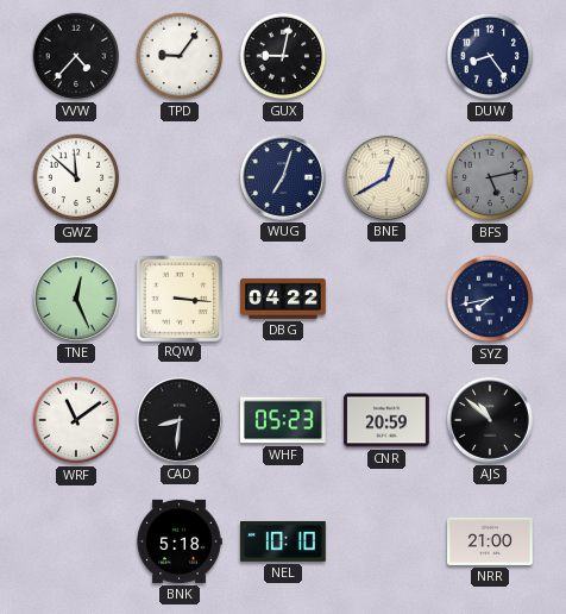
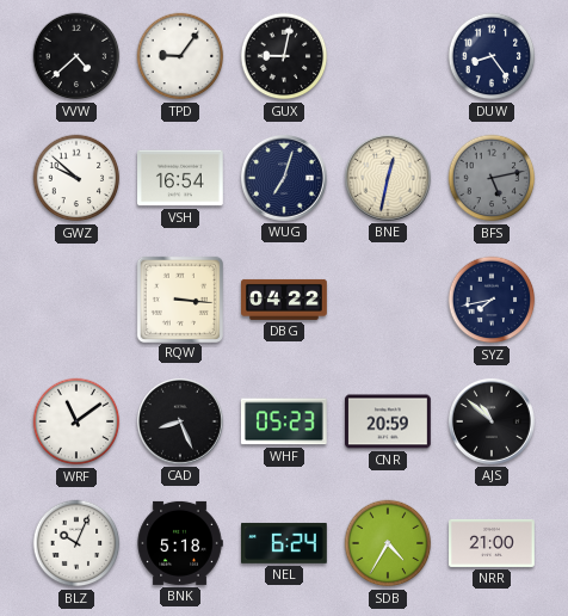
VVW: 4:37 -> 4:38
GWZ: 11:52 -> 9:52
VSH: none -> 16:54
BNE: 12:40 -> 12:32
TNE: 12:26 -> none
CAD: 8:31 -> 8:26
BLZ: none -> 10:04
NEL: 10:10 -> 6:24
SDB: none -> 4:35
